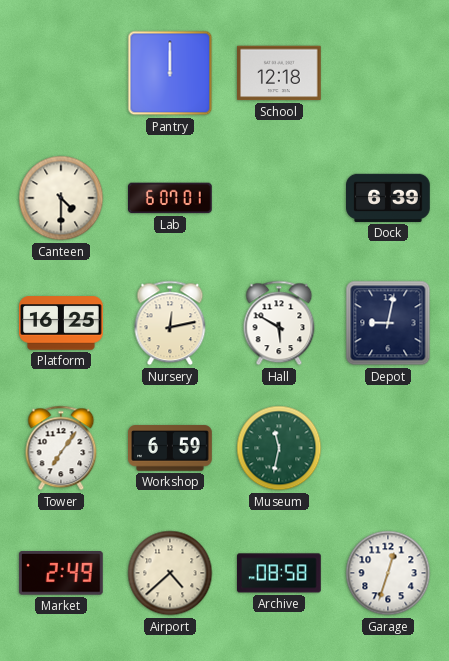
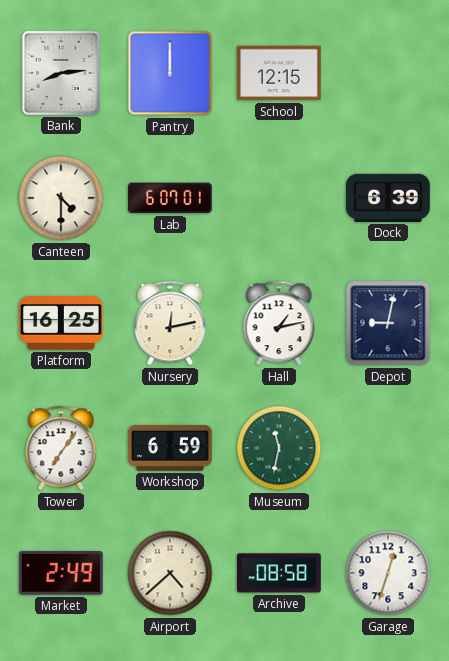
Bank: none -> 8:14
School: 12:18 -> 12:15
Hall: 5:50 -> 1:13
